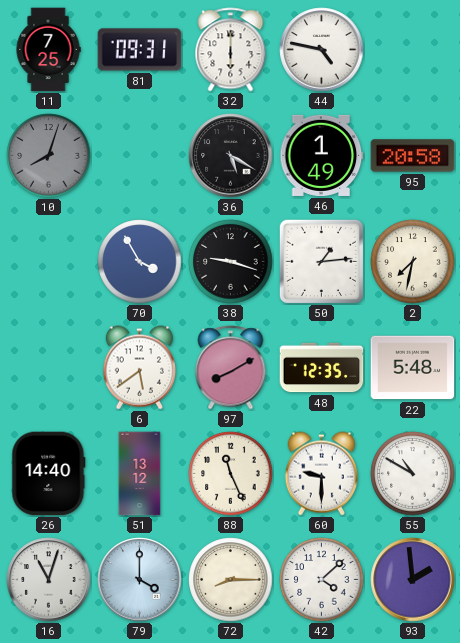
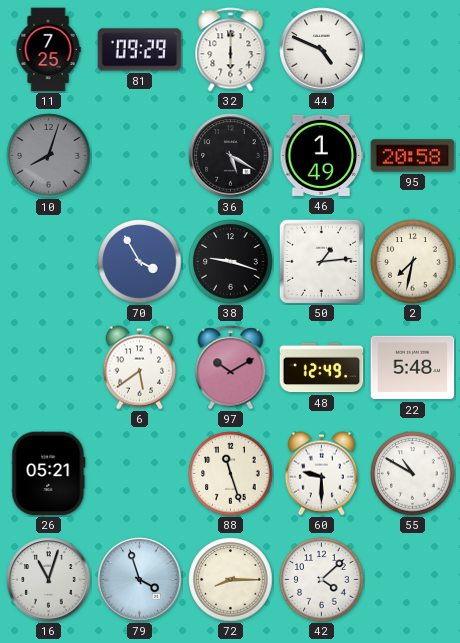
81: 09:31 -> 09:29
44: 4:47 -> 4:49
97: 8:10 -> 10:10
48: 12:35 -> 12:49
26: 14:40 -> 05:21
51: 13:12 -> none
88: 11:26 -> 11:27
79: 4:00 -> 3:57
93: 1:59 -> none
